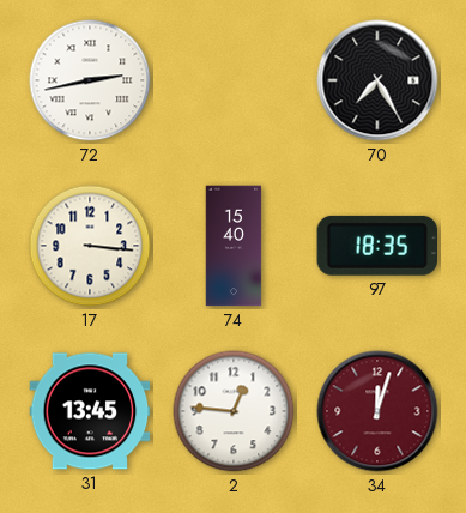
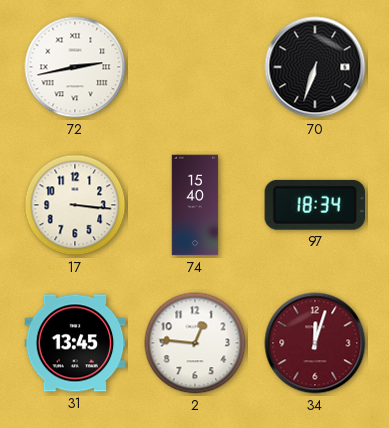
70: 7:25 -> 6:33
97: 18:35 -> 18:34
